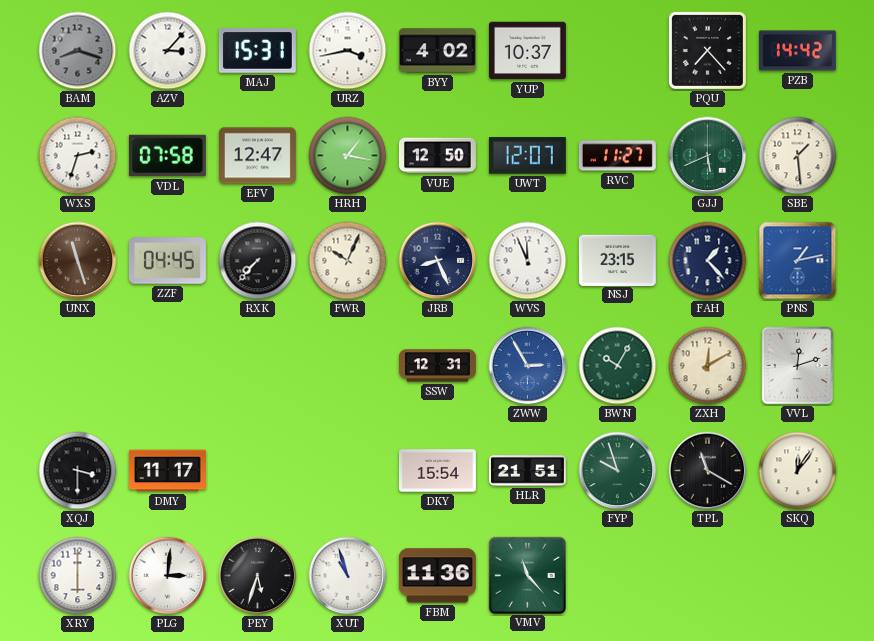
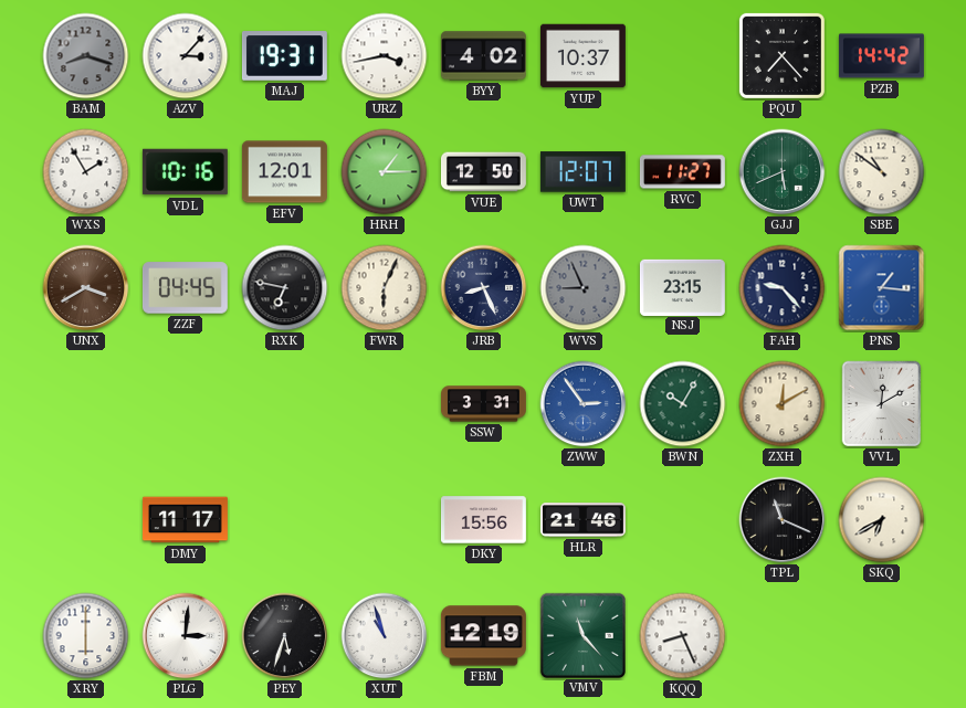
MAJ: 15:31 -> 19:31
WXS: 2:33 -> 1:55
VDL: 07:58 -> 10:16
EFV: 12:47 -> 12:01
HRH: 1:17 -> 1:15
SBE: 1:29 -> 10:51
UNX: 11:27 -> 3:40
RXK: 7:37 -> 6:47
FWR: 10:04 -> 6:04
WVS: 11:56 -> 8:56
WVS dial: white -> grey
FAH: 1:23 -> 9:23
PNS: 1:13 -> 1:16
SSW: 12:31 -> 3:31
ZWW: 2:55 -> 2:54
VVL: 12:12 -> 12:10
XQJ: 3:30 -> none
DKY: 15:54 -> 15:56
HLR: 21:51 -> 21:46
FYP: 9:57 -> none
TPL: 11:20 -> 11:19
SKQ: 12:06 -> 6:40
FBM: 11:36 -> 12:19
KQQ: none -> 8:26
